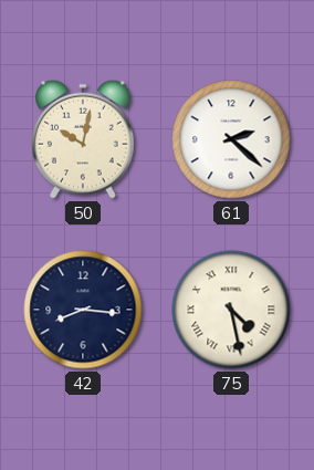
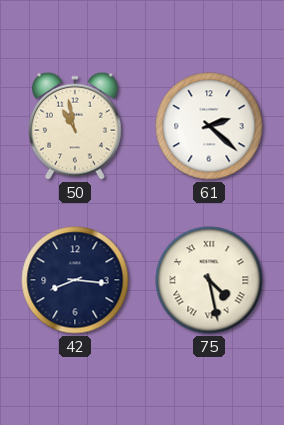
50: 10:02 -> 10:58
